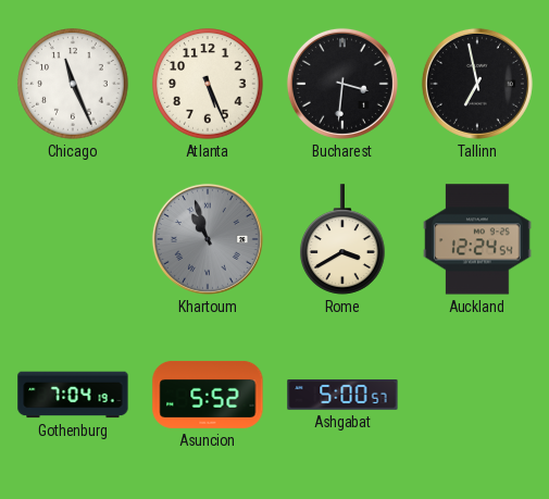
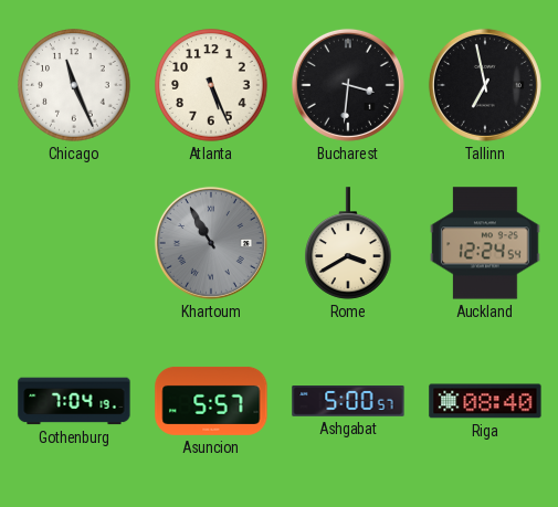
Khartoum: 10:57 -> 10:55
Asuncion: 5:52 -> 5:57
Riga: none -> 08:40
